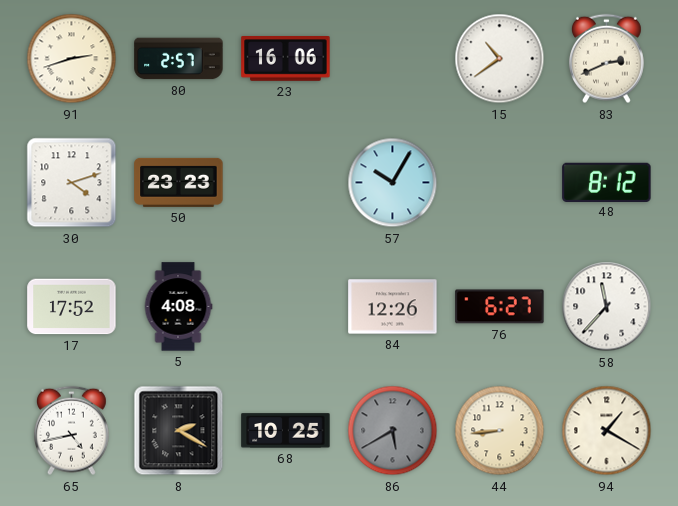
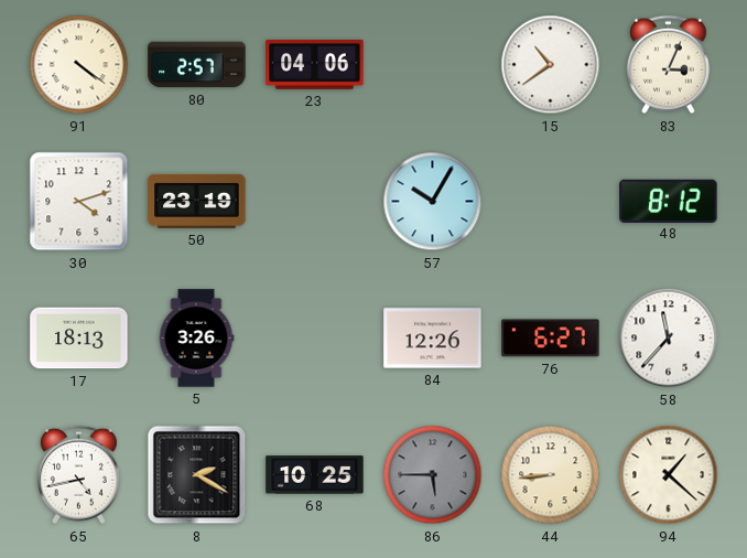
91: 2:42 -> 4:21
23: 16:06 -> 04:06
83: 2:41 -> 3:04
50: 23:23 -> 23:19
17: 17:52 -> 18:13
5: 4:08 -> 3:26
86: 5:40 -> 5:45
94: 1:20 -> 1:22
